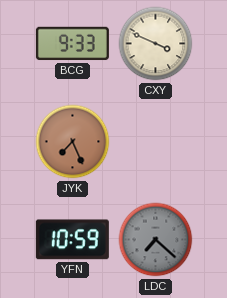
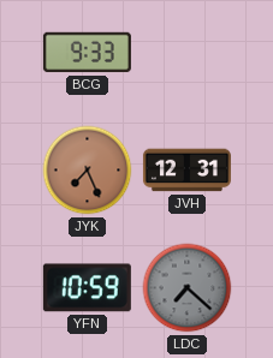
CXY: 3:49 -> none
JVH: none -> 12:31
